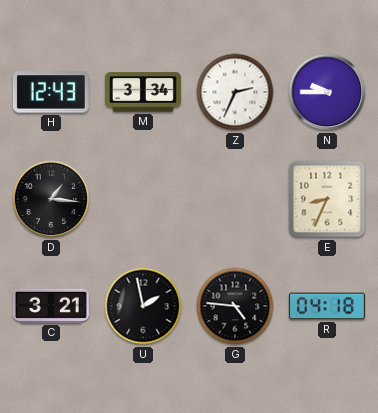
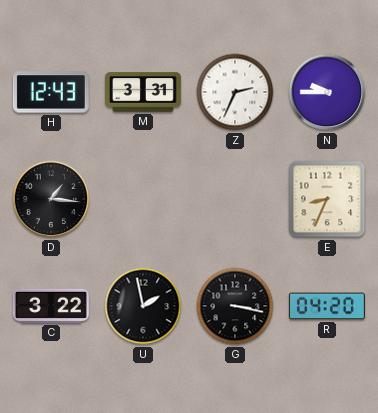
M: 3:34 -> 3:31
C: 3:21 -> 3:22
G: 4:46 -> 3:17
R: 04:18 -> 04:20
